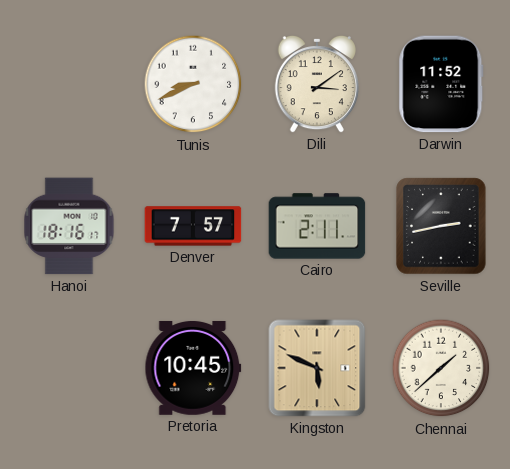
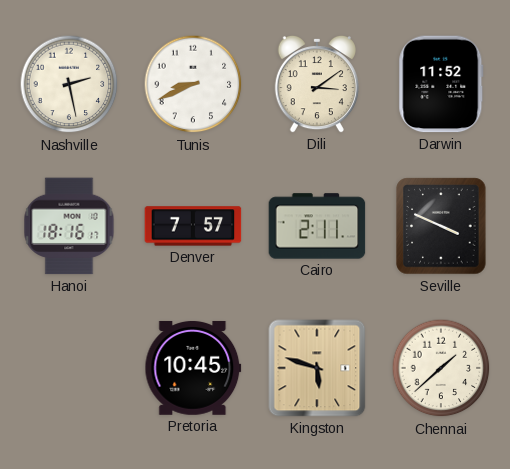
Nashville: none -> 2:28
Seville: 2:43 -> 3:49
Kingston: 5:49 -> 5:48
